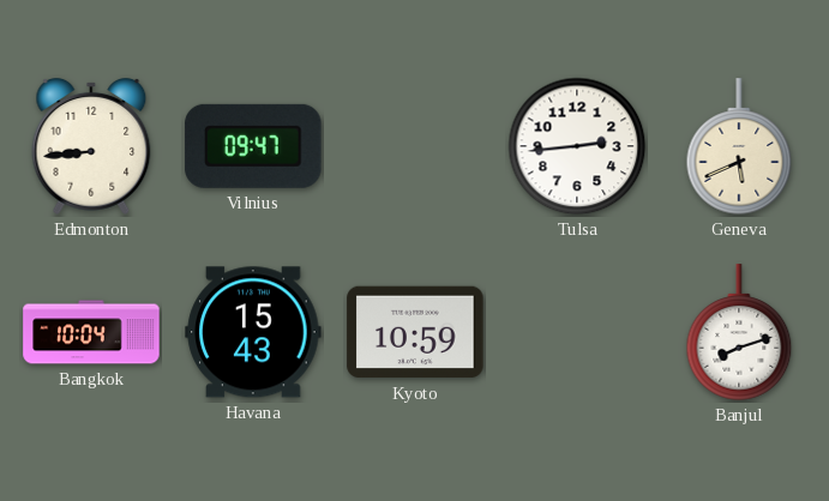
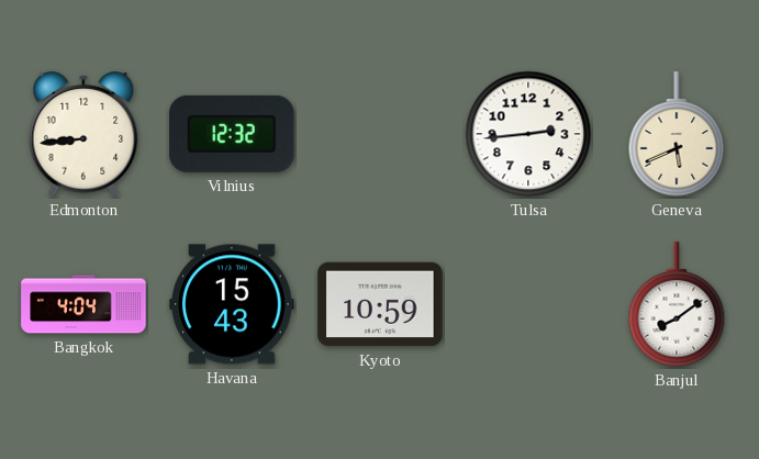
Vilnius: 09:47 -> 12:32
Bangkok: 10:04 -> 4:04
Banjul: 8:12 -> 8:09
